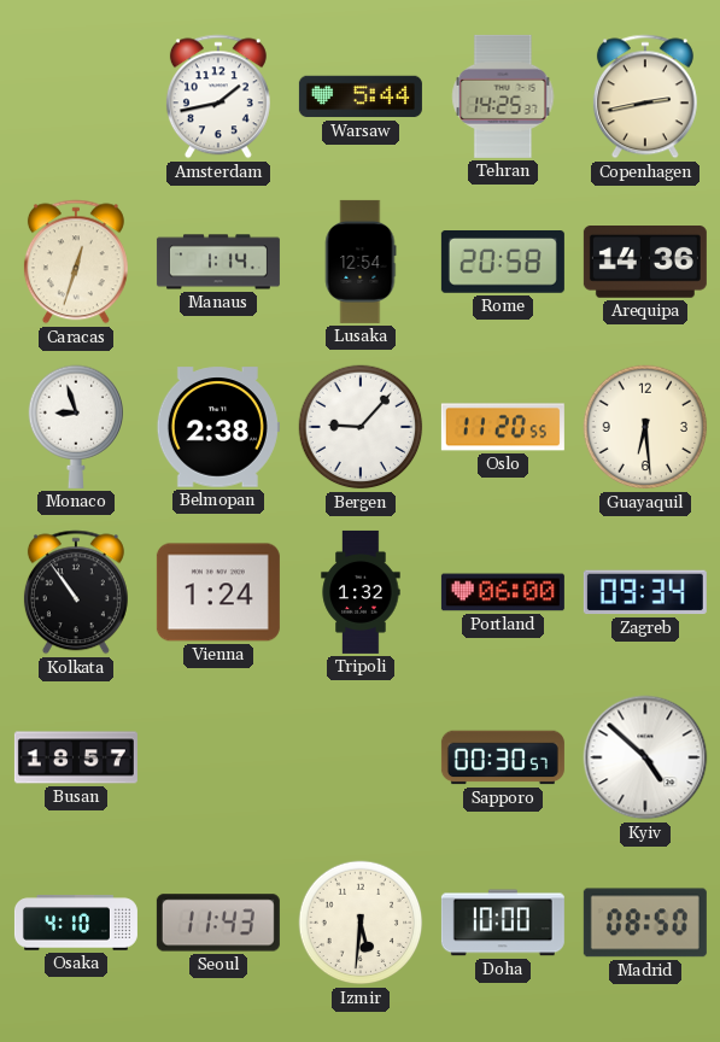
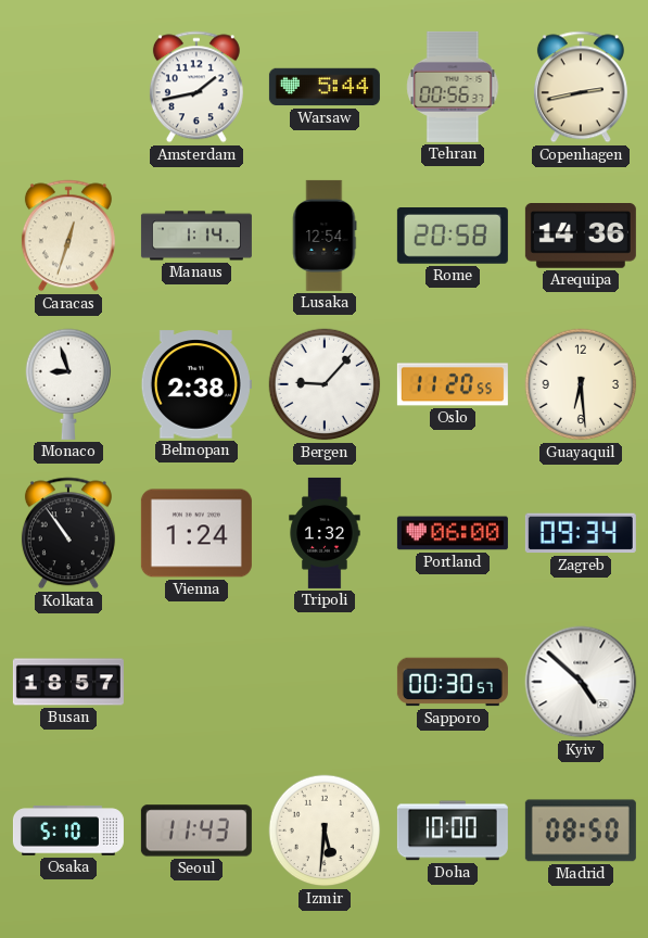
Tehran: 14:25 -> 00:56
Osaka: 4:10 -> 5:10
